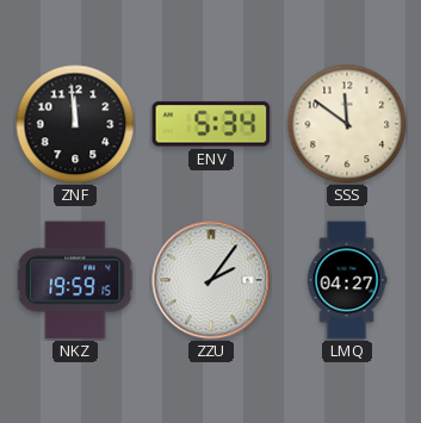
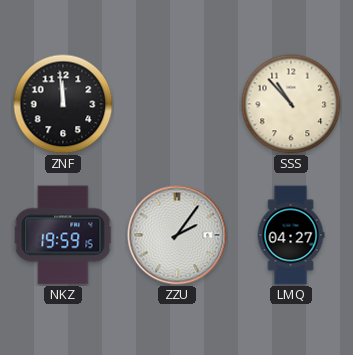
ENV: 5:34 -> none
SSS: 11:51 -> 10:53
